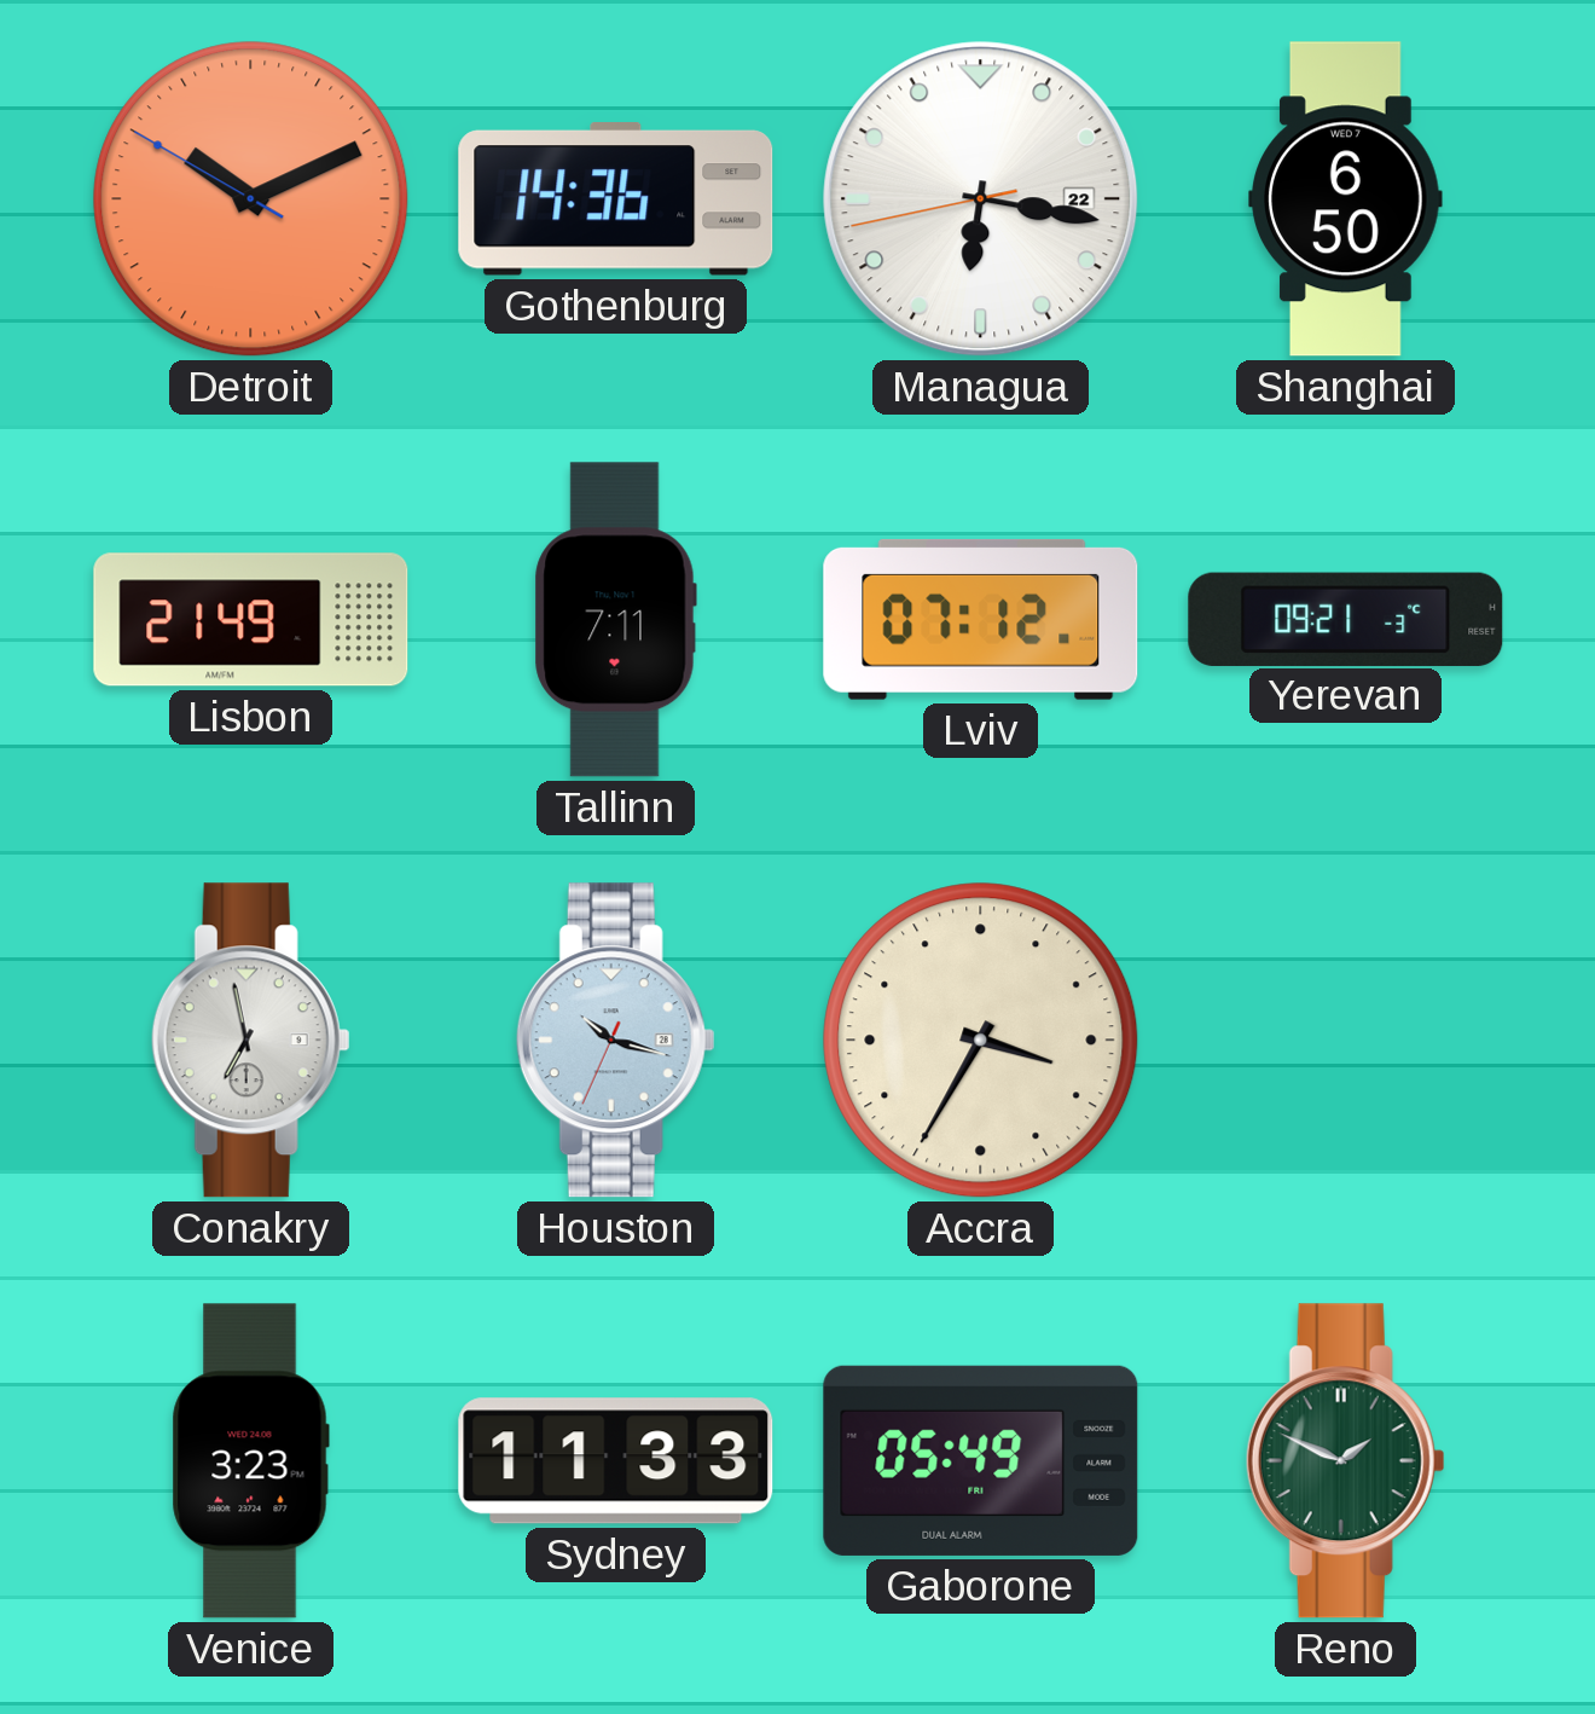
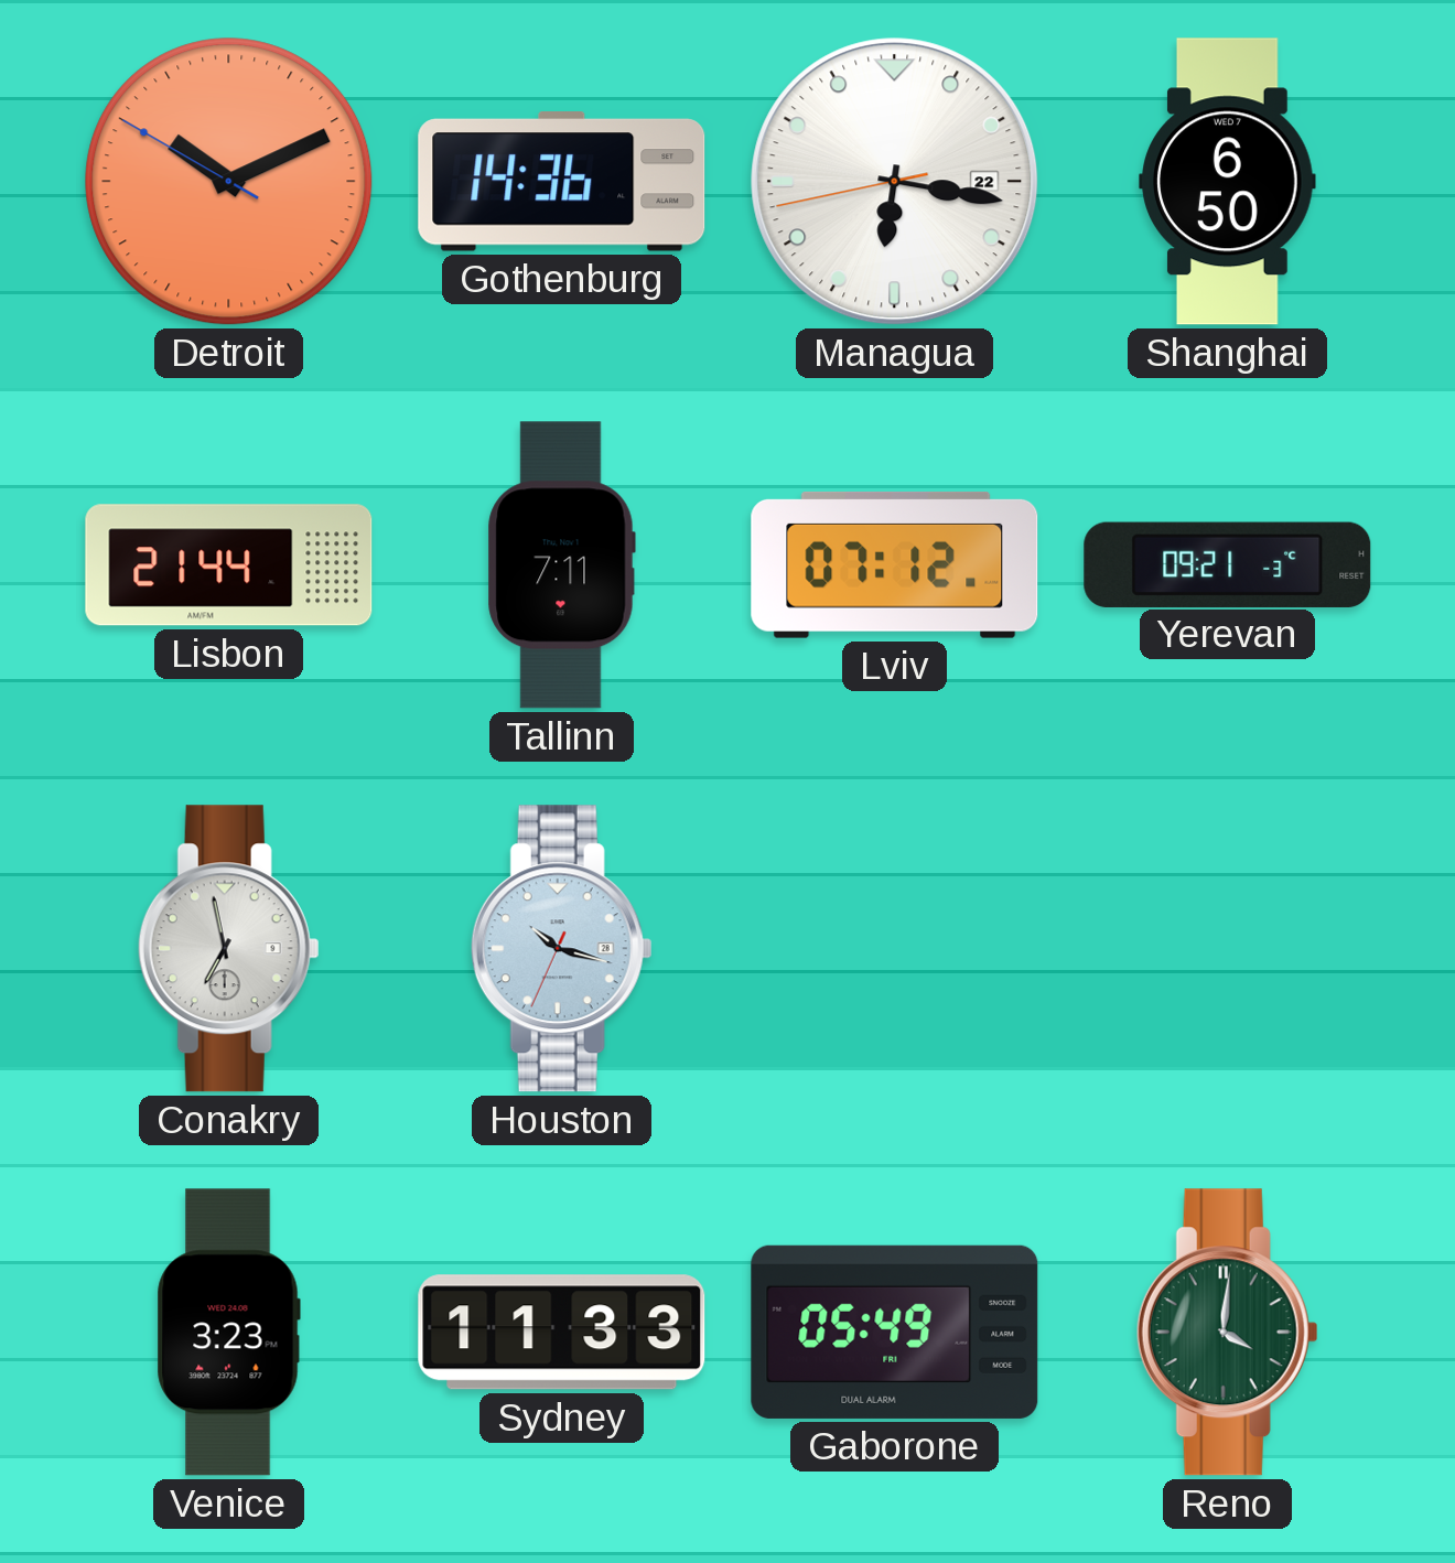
Lisbon: 21:49 -> 21:44
Accra: 3:35 -> none
Reno: 1:49 -> 4:01
